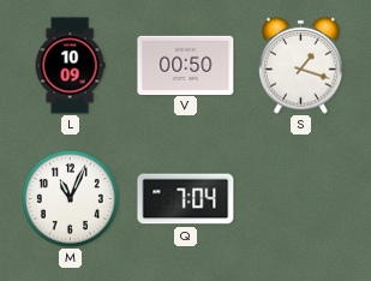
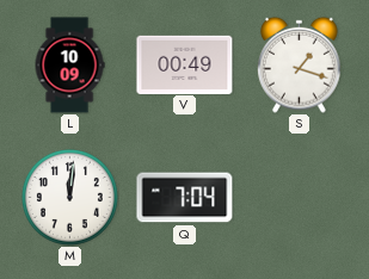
V: 00:50 -> 00:49
M: 11:04 -> 12:01
